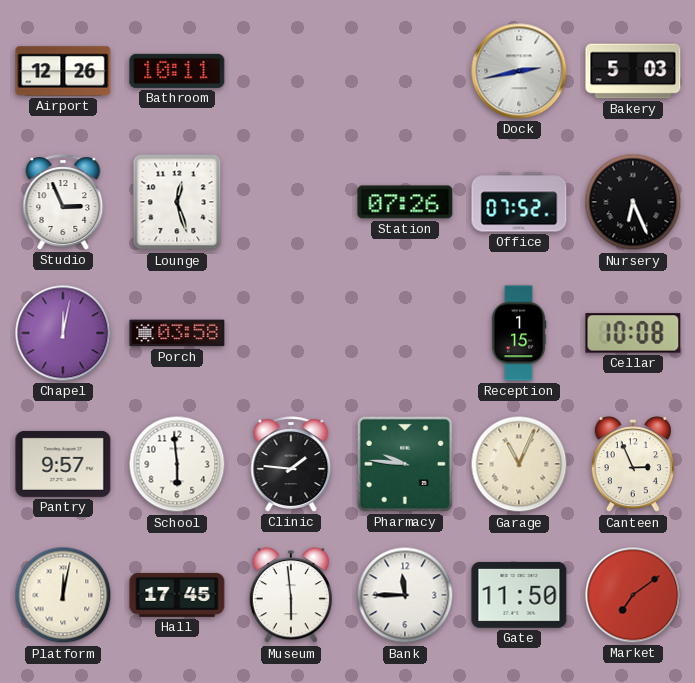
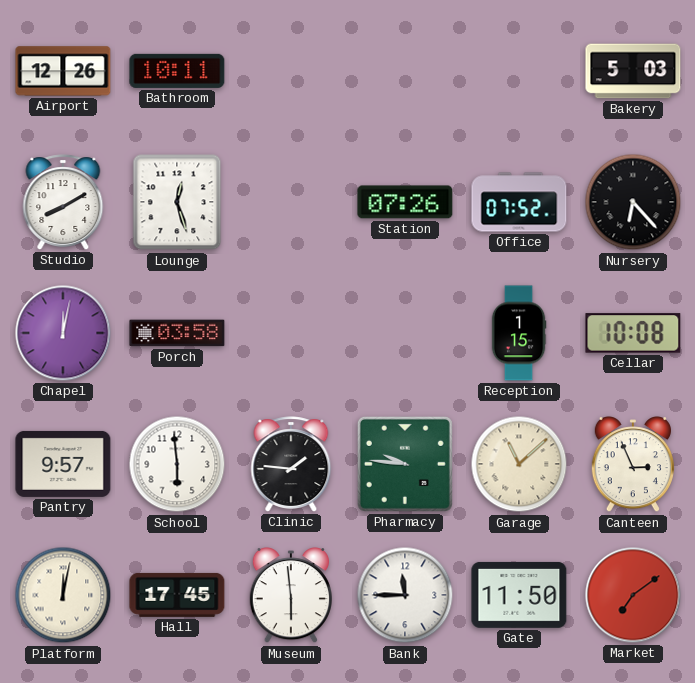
Dock: 2:43 -> none
Studio: 2:56 -> 8:10
Nursery: 6:26 -> 6:23
Garage: 11:04 -> 11:08
